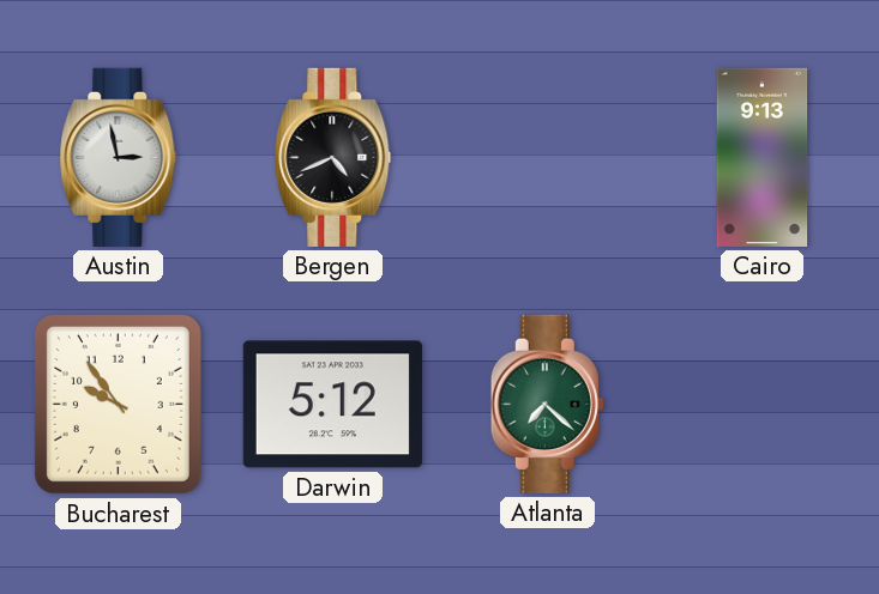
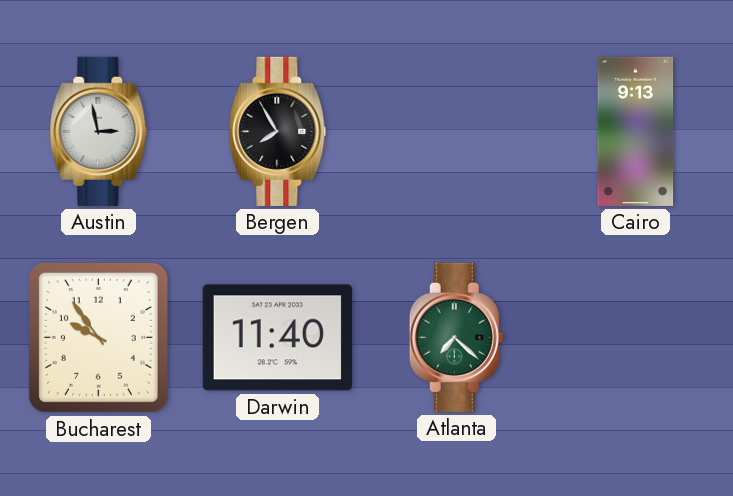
Bergen: 4:41 -> 7:55
Darwin: 5:12 -> 11:40
